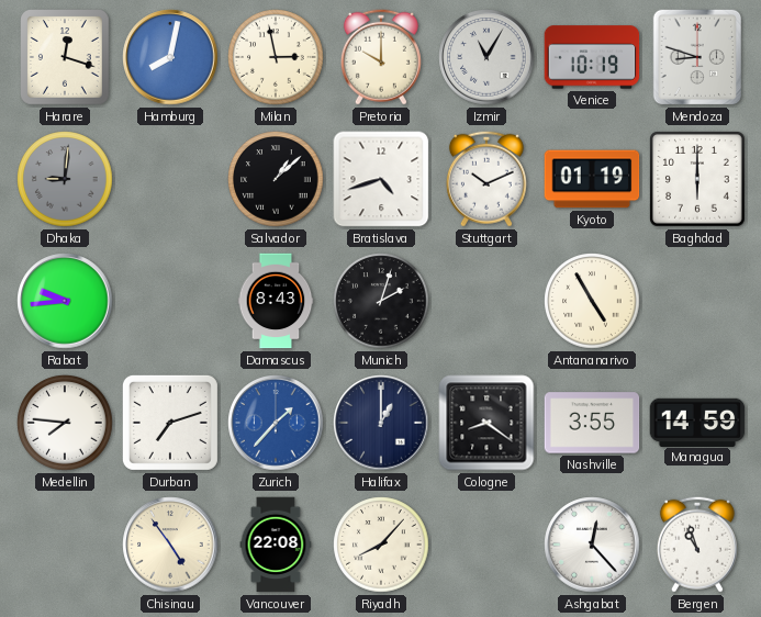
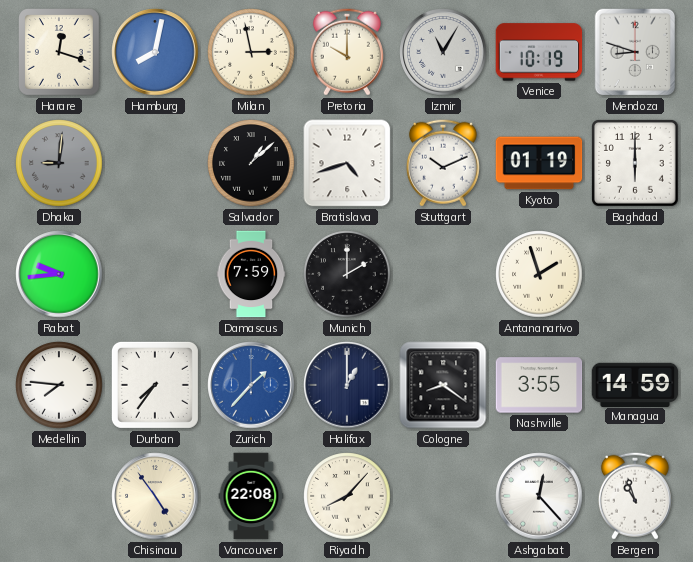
Damascus: 8:43 -> 7:59
Munich: 2:03 -> 2:00
Antananarivo: 4:55 -> 1:57
Durban: 7:12 -> 7:36
